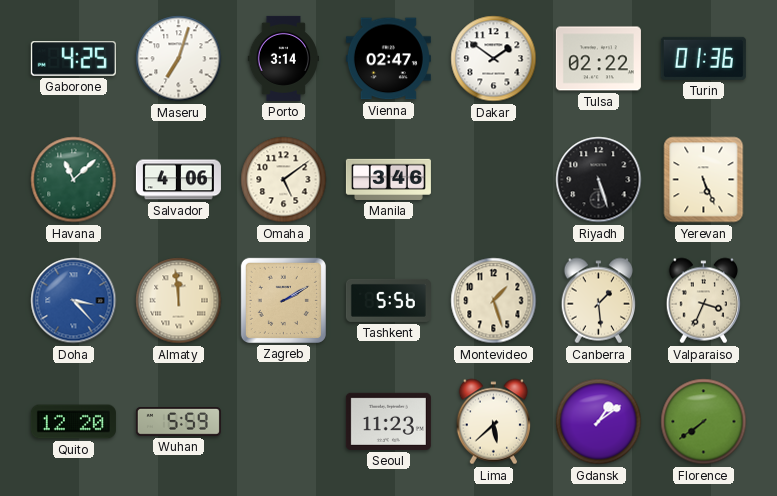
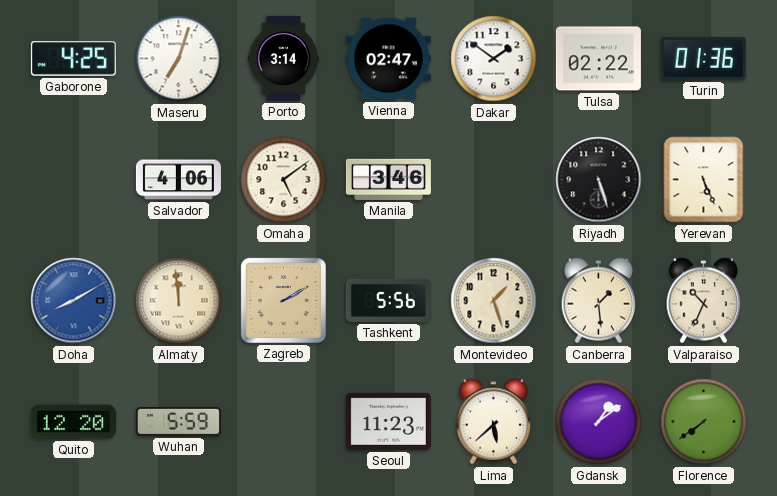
Havana: 11:08 -> none
Doha: 3:23 -> 8:10
Valparaiso: 3:34 -> 10:34
